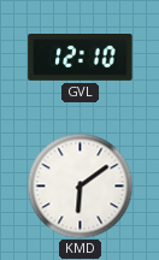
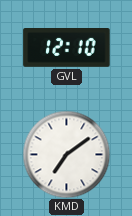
KMD: 6:09 -> 7:09
